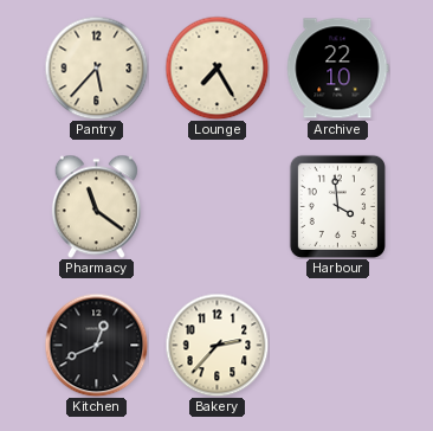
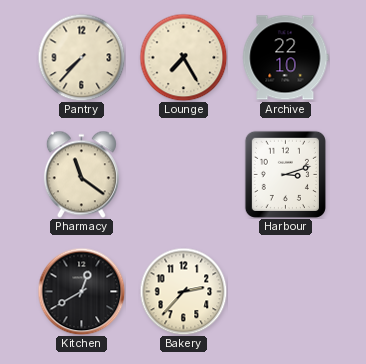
Pantry: 5:37 -> 7:37
Harbour: 3:59 -> 3:12
Kitchen: 12:41 -> 12:40
